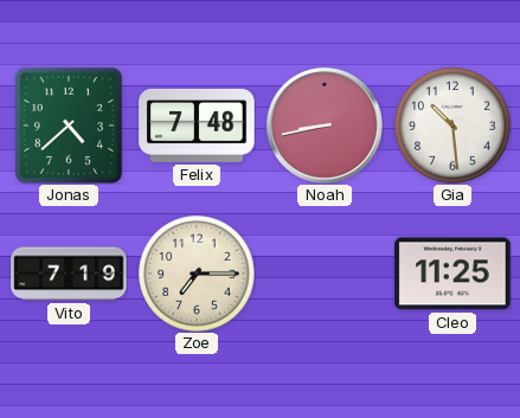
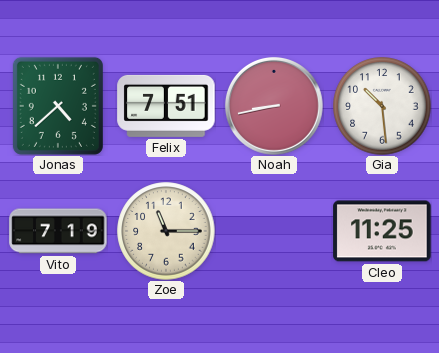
Felix: 7:48 -> 7:51
Zoe: 7:15 -> 11:15
